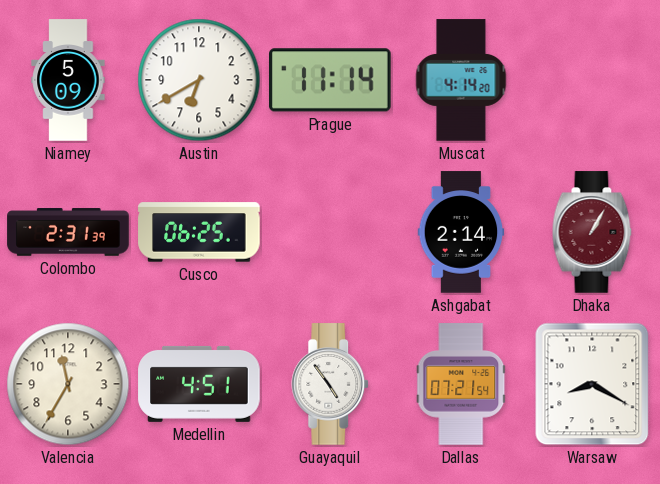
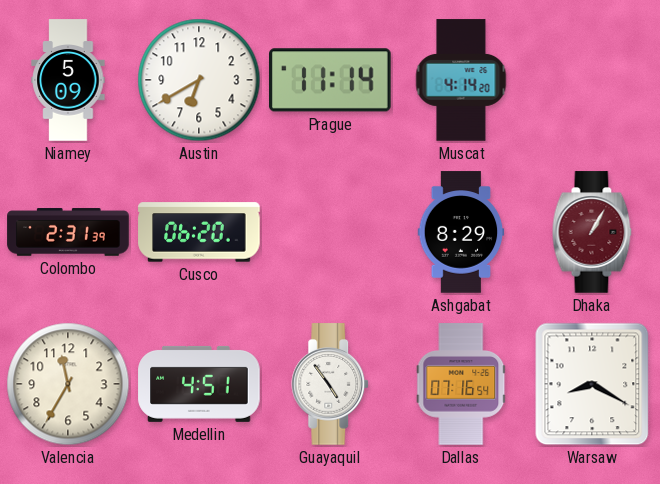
Cusco: 06:25 -> 06:20
Ashgabat: 2:14 -> 8:29
Dallas: 07:21 -> 07:16
